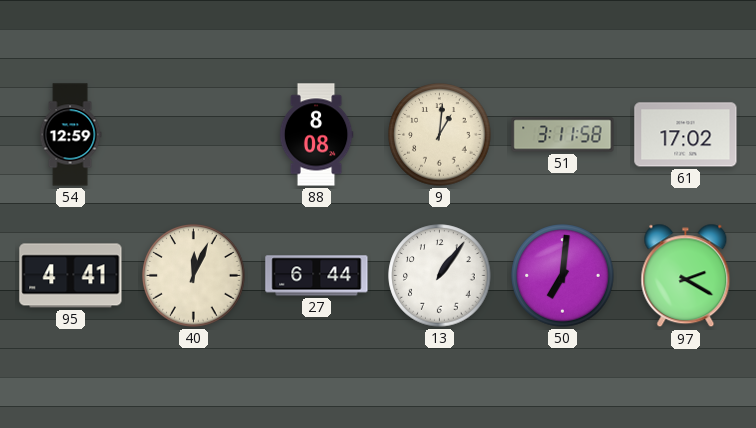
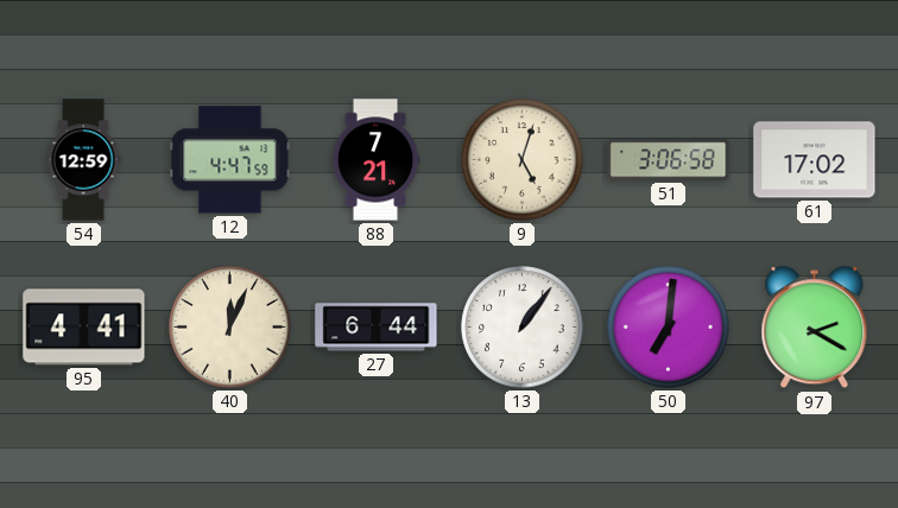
12: none -> 4:47
88: 8:08 -> 7:21
9: 1:01 -> 5:03
51: 3:11 -> 3:06
